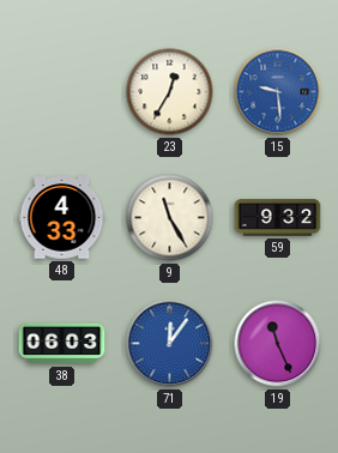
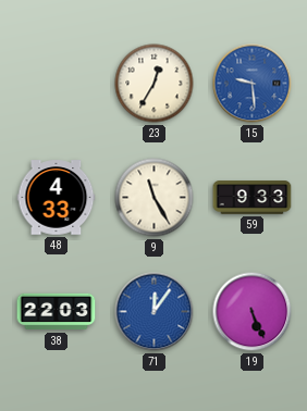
59: 9:32 -> 9:33
38: 06:03 -> 22:03
19: 11:26 -> 5:26
